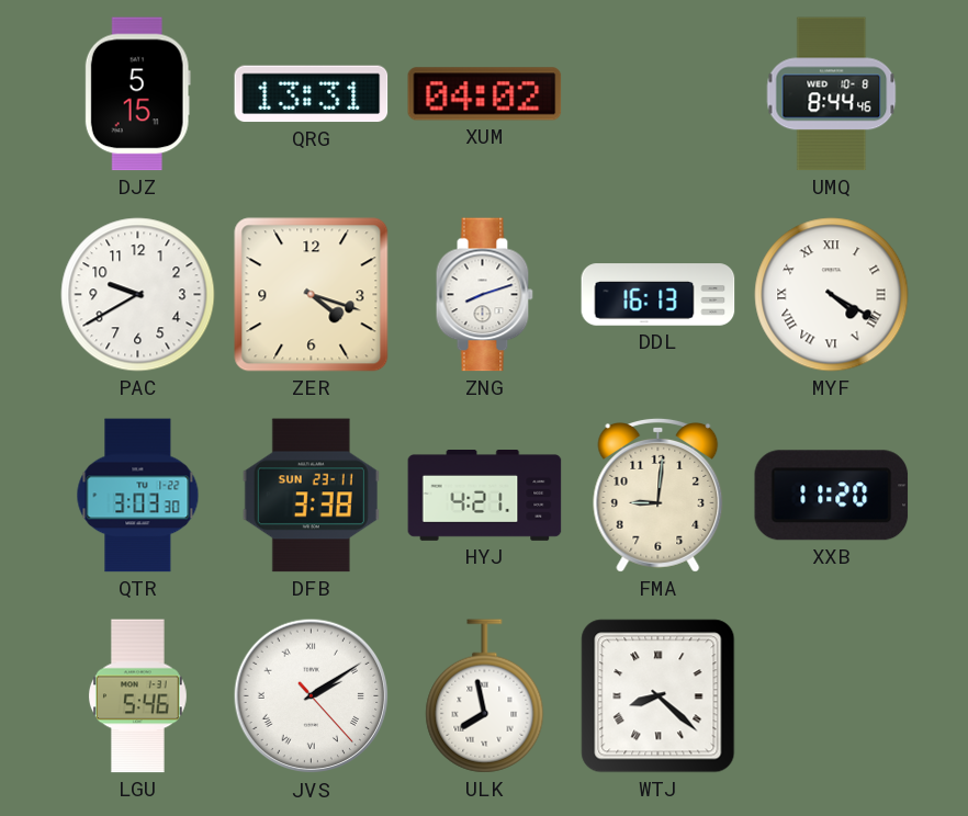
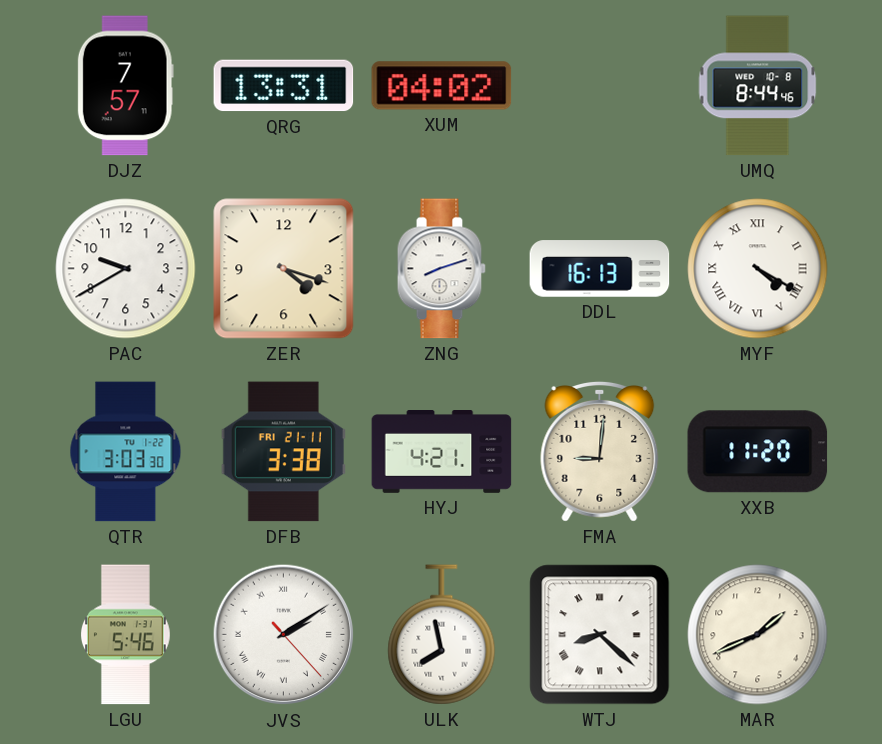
DJZ: 5:15 -> 7:57
DFB date: SUN 23-11 -> FRI 21-11
MAR: none -> 1:41
